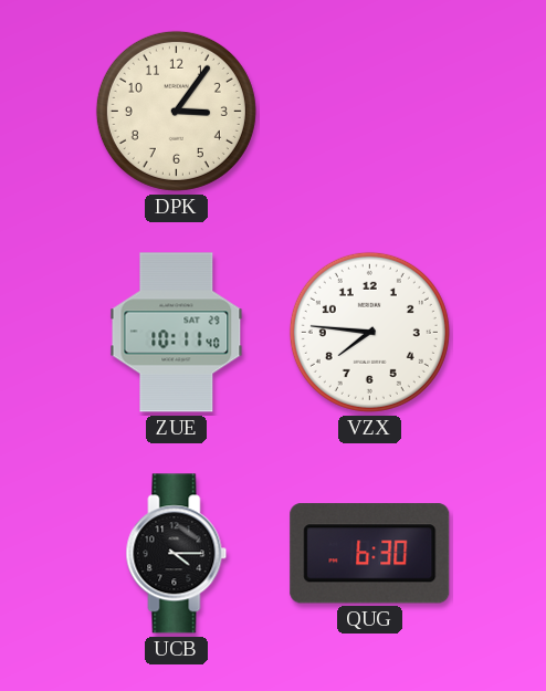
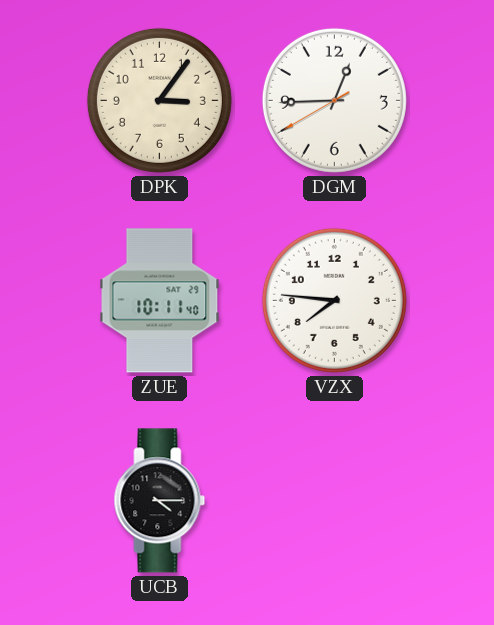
DGM: none -> 12:44
QUG: 6:30 -> none
